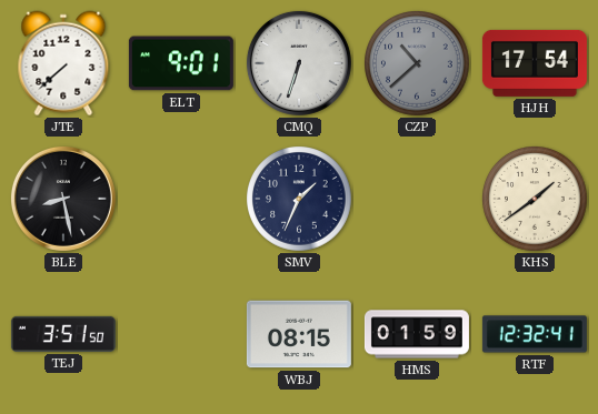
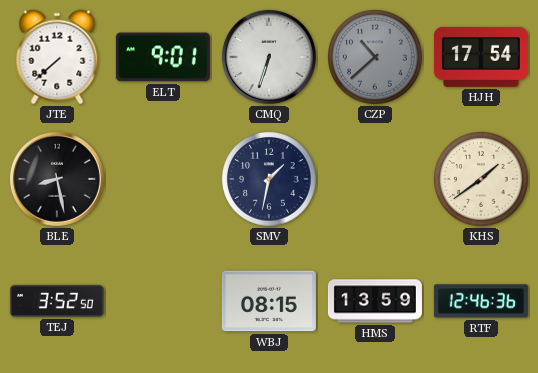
SMV: 1:34 -> 1:32
TEJ: 3:51 -> 3:52
HMS: 01:59 -> 13:59
RTF: 12:32 -> 12:46
